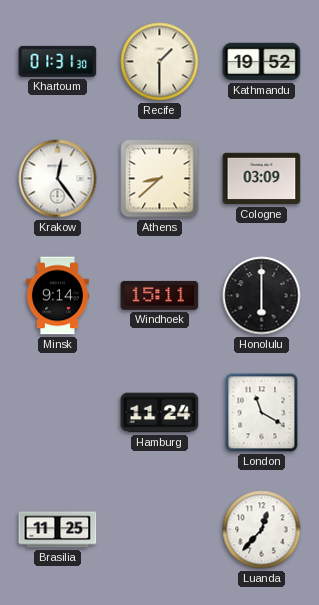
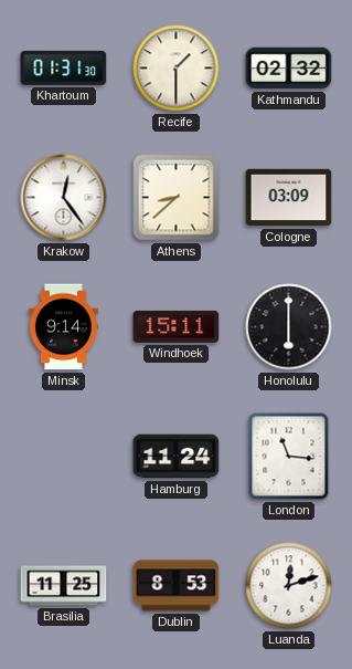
Kathmandu: 19:52 -> 02:32
London: 11:20 -> 11:16
Dublin: none -> 8:53
Luanda: 12:37 -> 12:12
